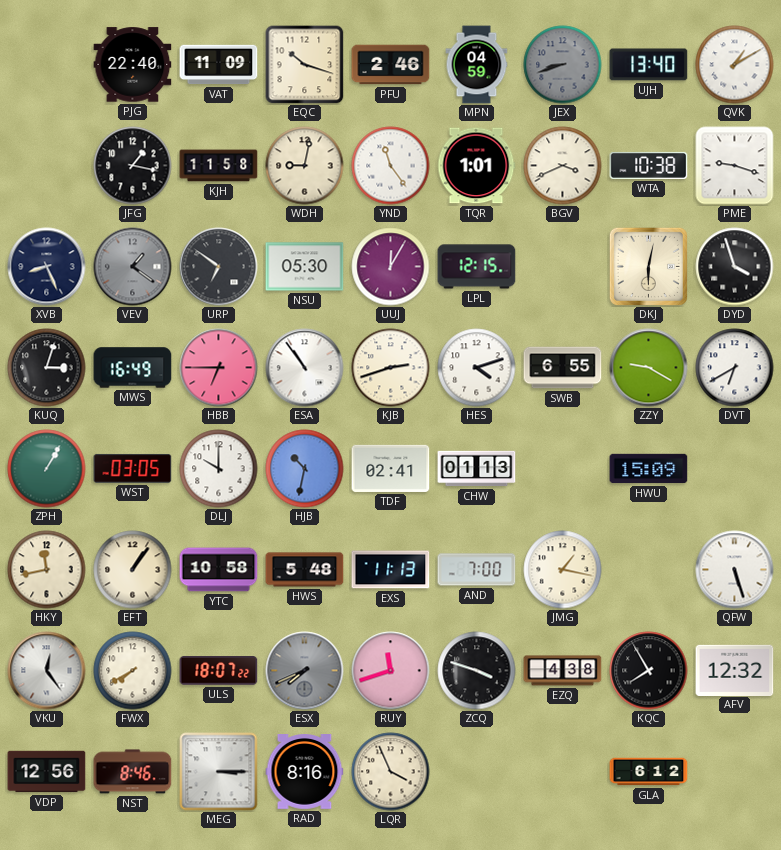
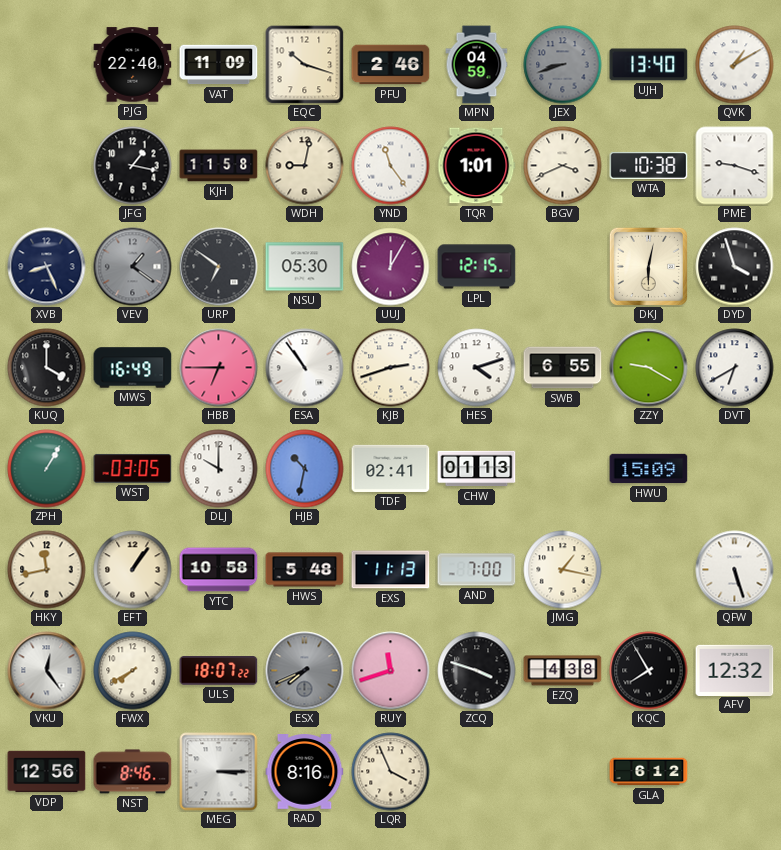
KUQ: 3:03 -> 4:00
